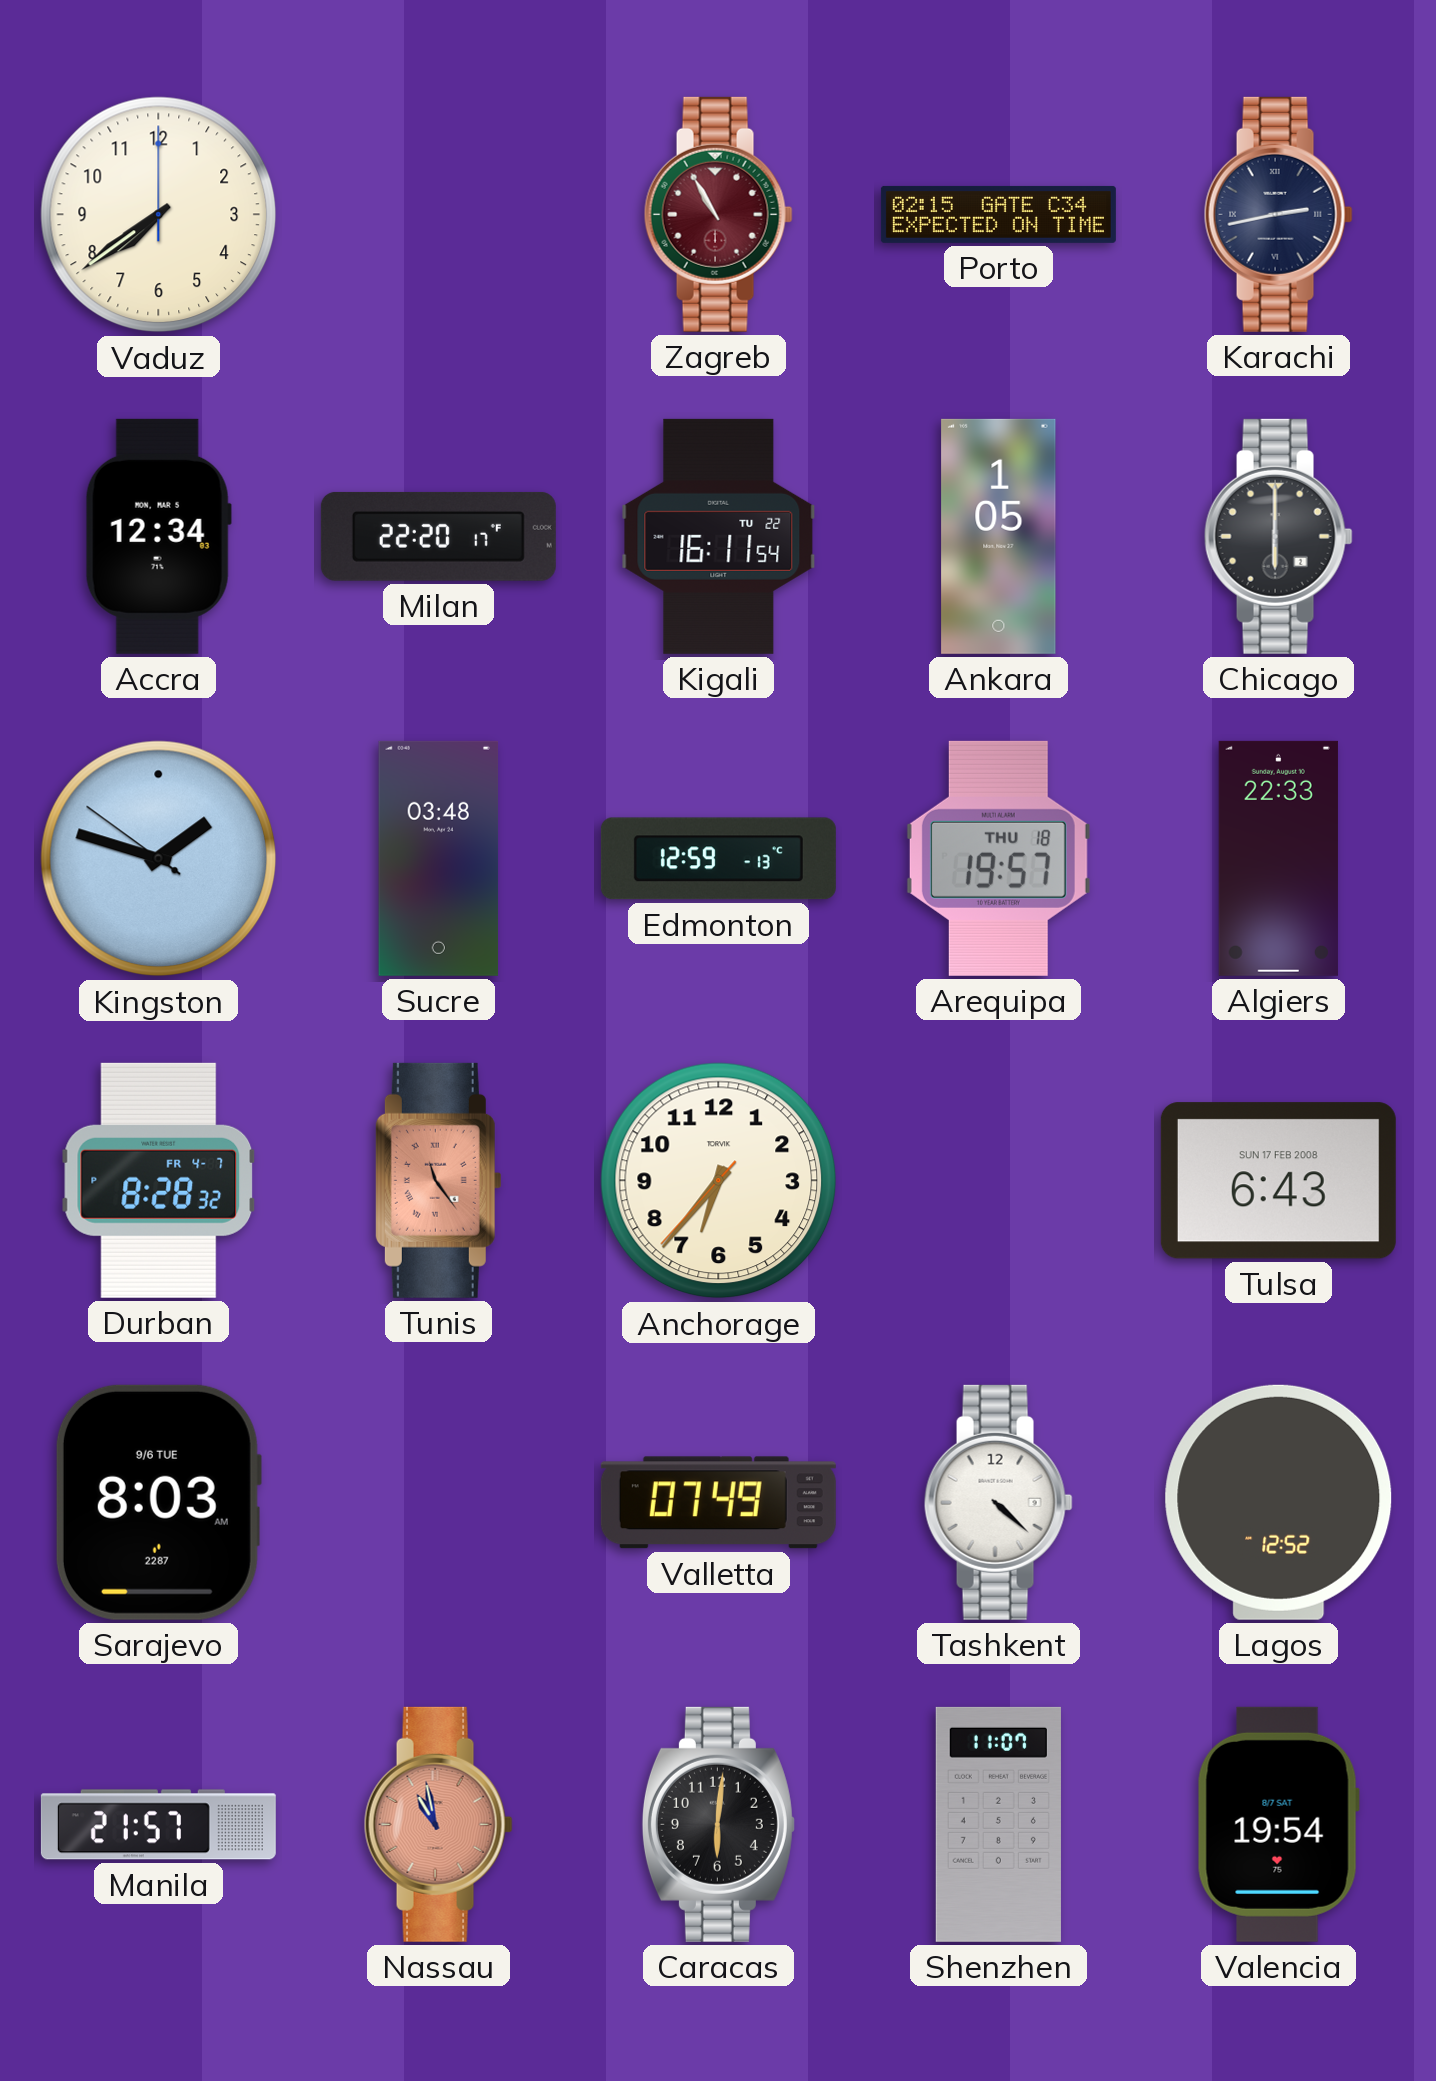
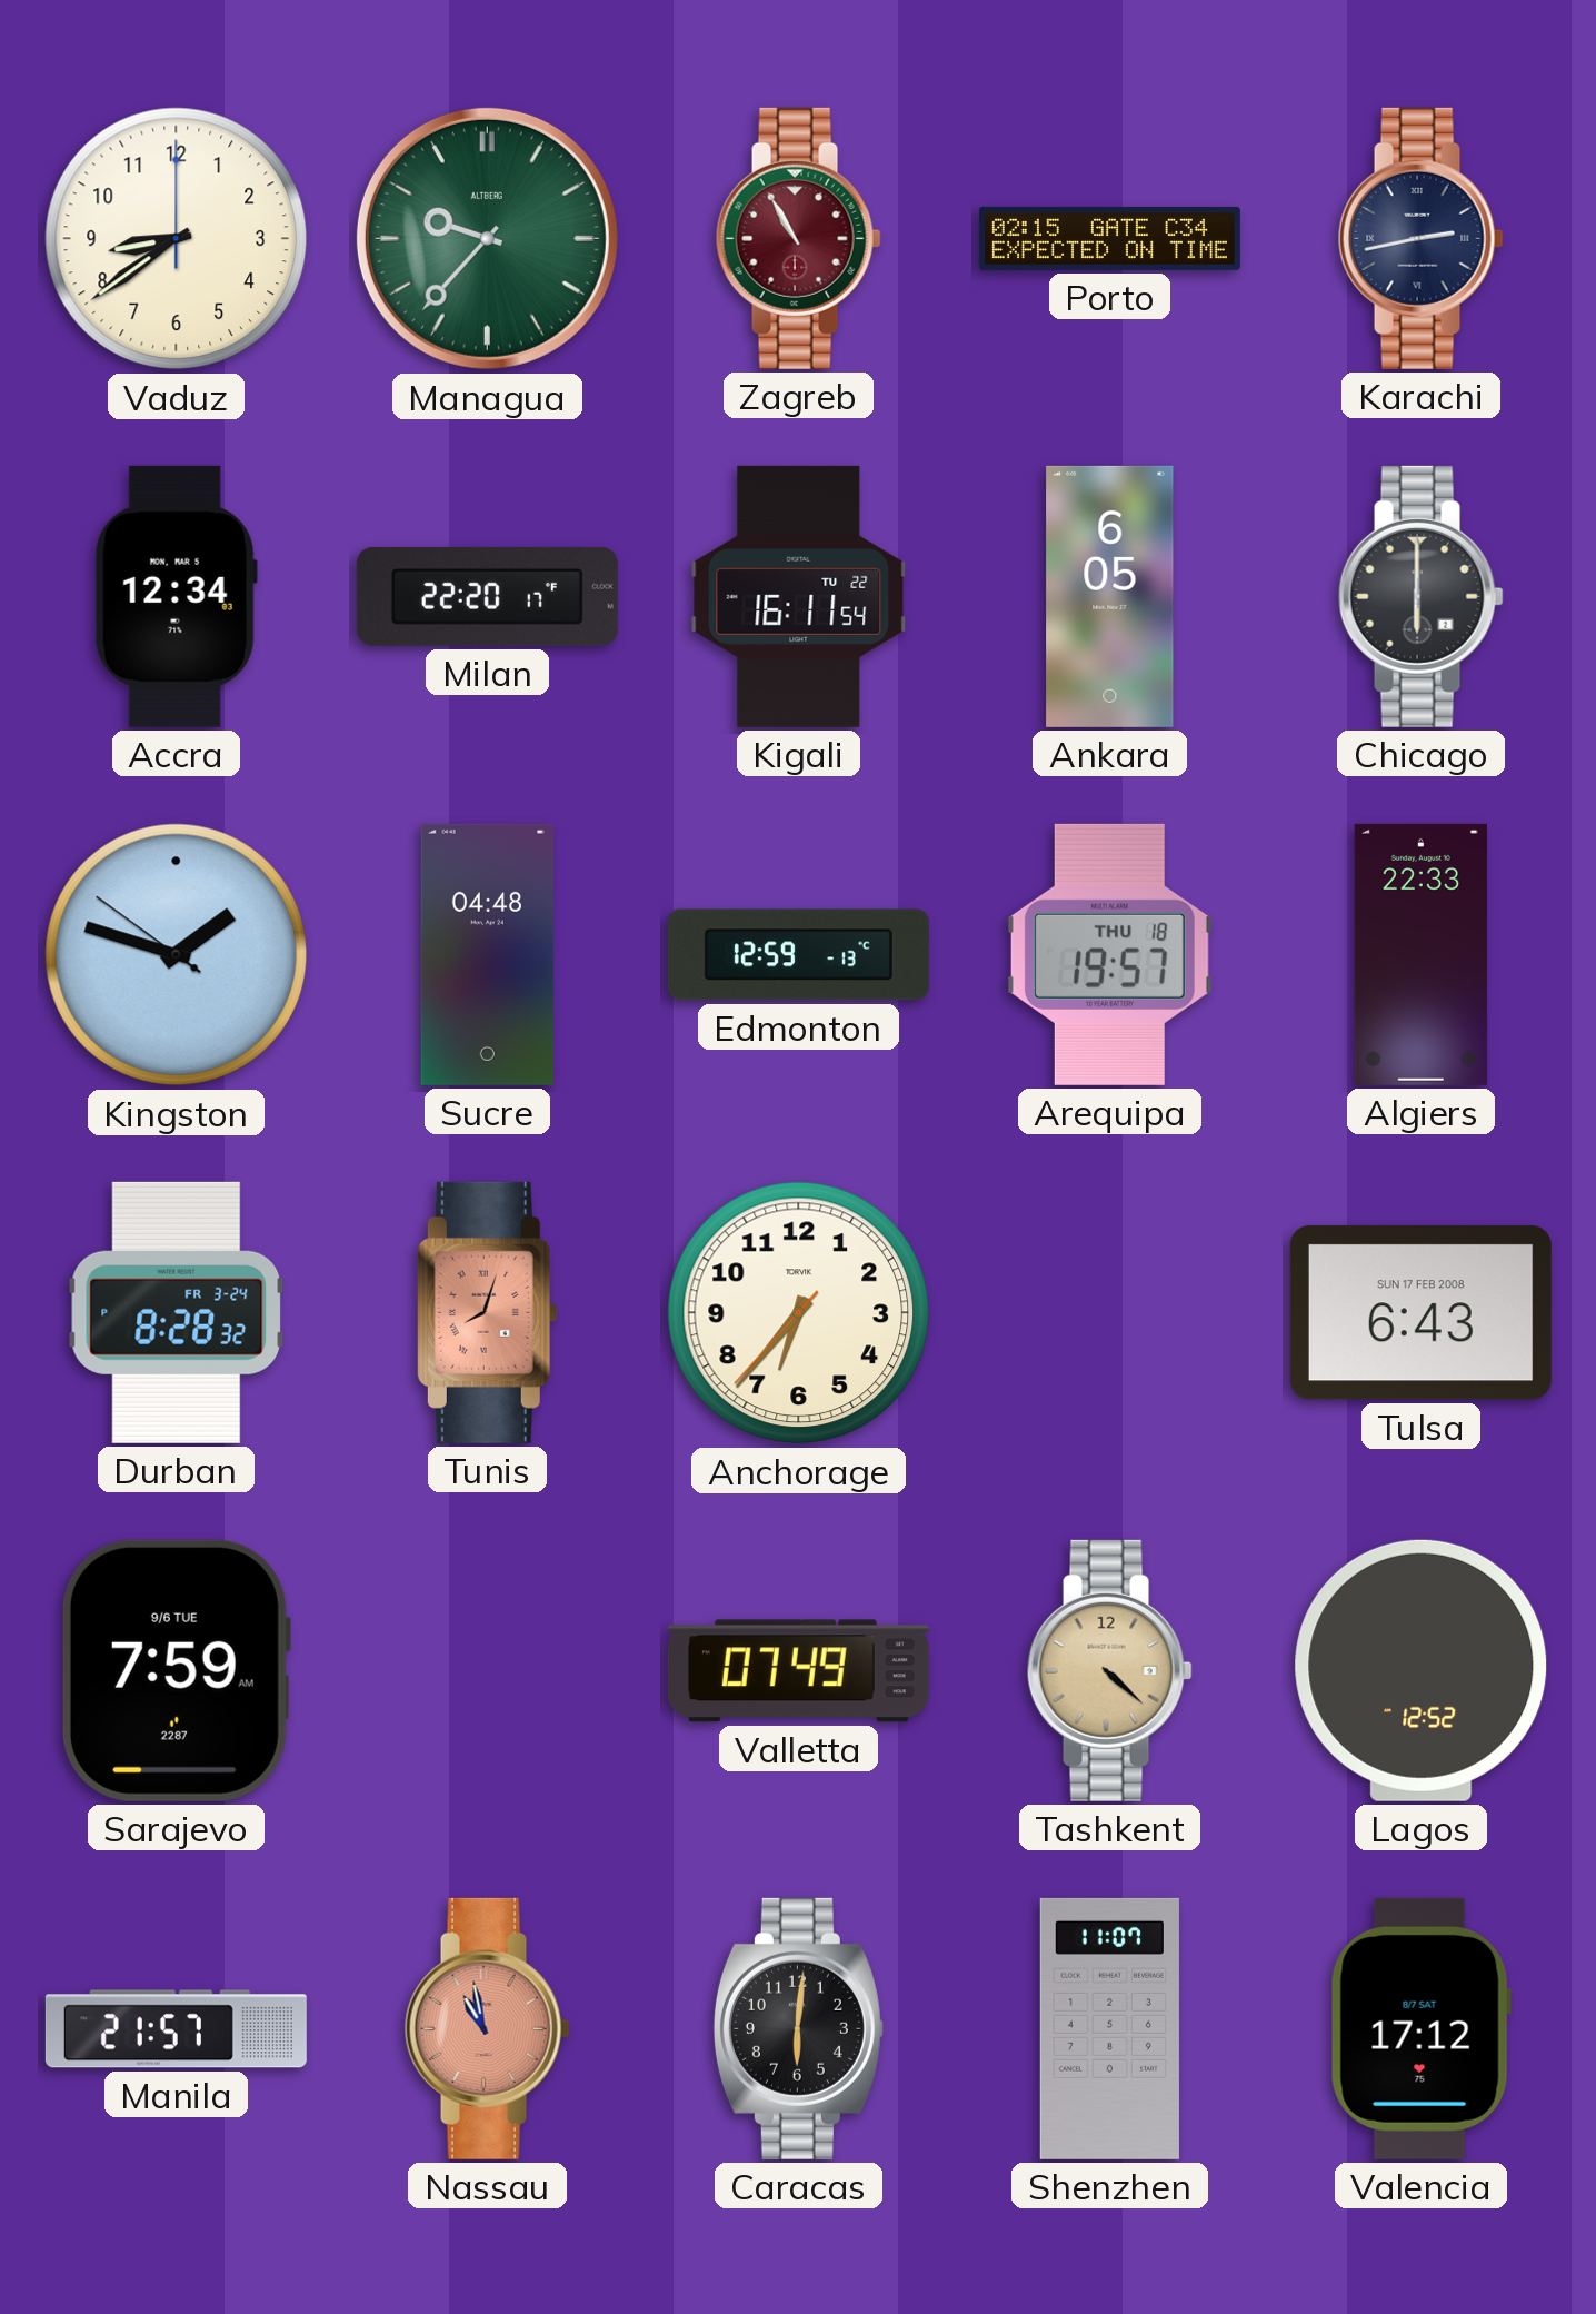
Vaduz: 7:39 -> 8:39
Managua: none -> 9:37
Ankara: 1:05 -> 6:05
Sucre: 03:48 -> 04:48
Durban date: FR 4-7 -> FR 3-24
Tunis: 11:24 -> 8:03
Sarajevo: 8:03 -> 7:59
Tashkent dial: white -> champagne
Valencia: 19:54 -> 17:12
